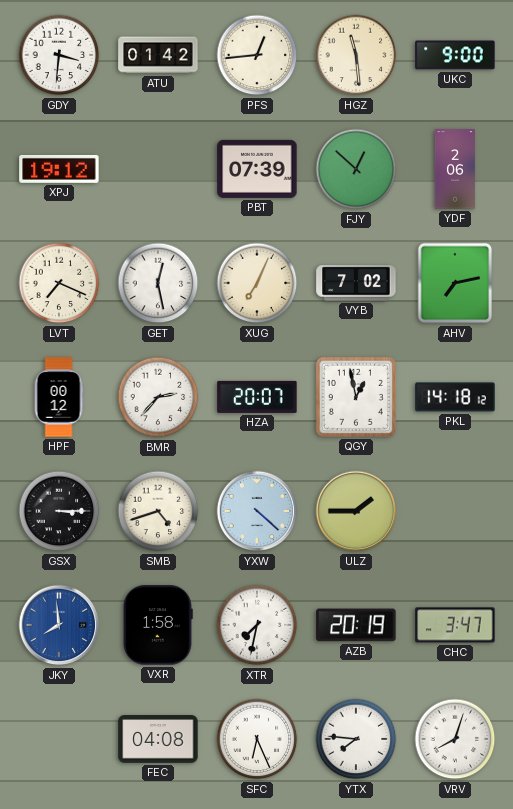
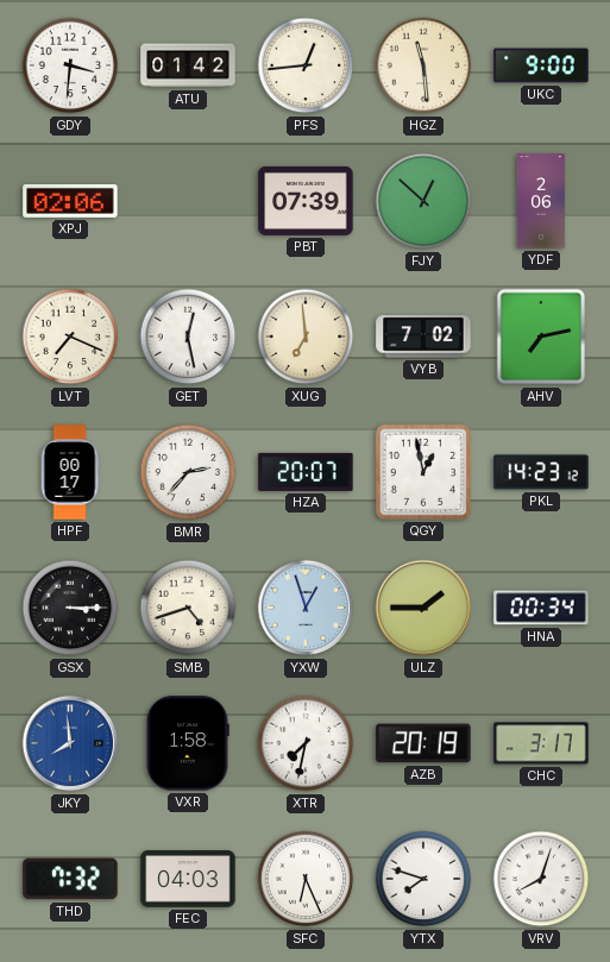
XPJ: 19:12 -> 02:06
XUG: 7:04 -> 6:59
HPF: 00:12 -> 00:17
PKL: 14:18 -> 14:23
YXW: 4:22 -> 12:57
HNA: none -> 00:34
CHC: 3:47 -> 3:17
THD: none -> 7:32
FEC: 04:08 -> 04:03
YTX: 7:46 -> 7:48
